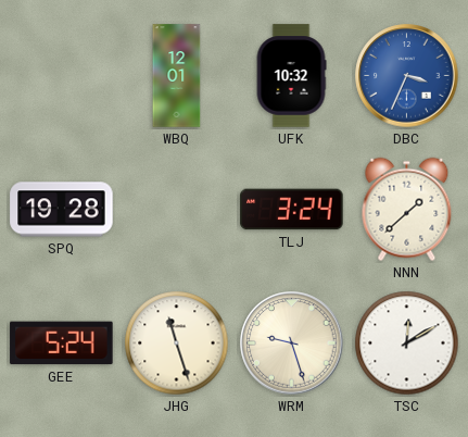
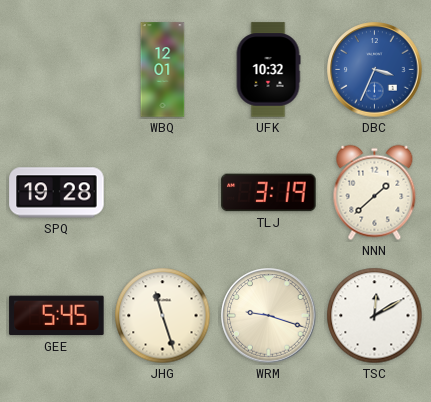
TLJ: 3:24 -> 3:19
GEE: 5:24 -> 5:45
WRM: 9:27 -> 9:18
